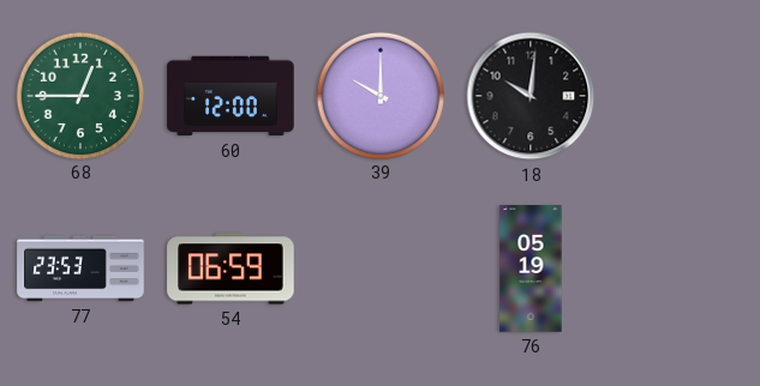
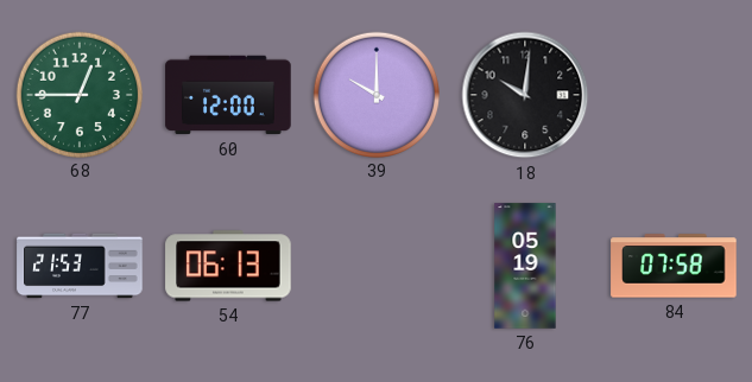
77: 23:53 -> 21:53
54: 06:59 -> 06:13
84: none -> 07:58
